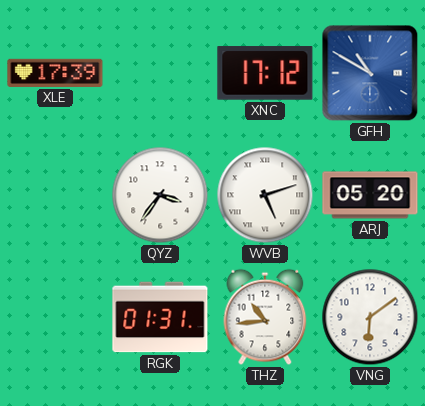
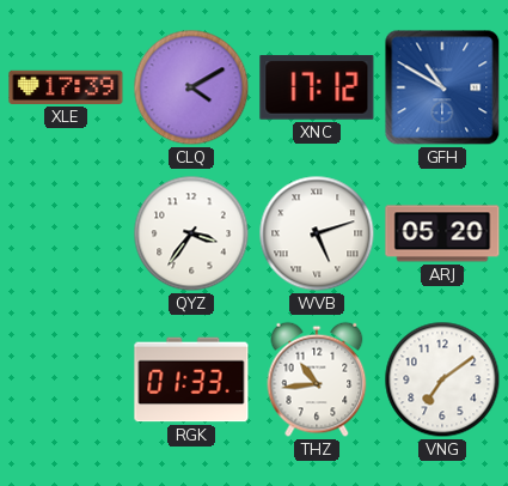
CLQ: none -> 4:10
RGK: 01:31 -> 01:33
VNG: 6:09 -> 7:09
